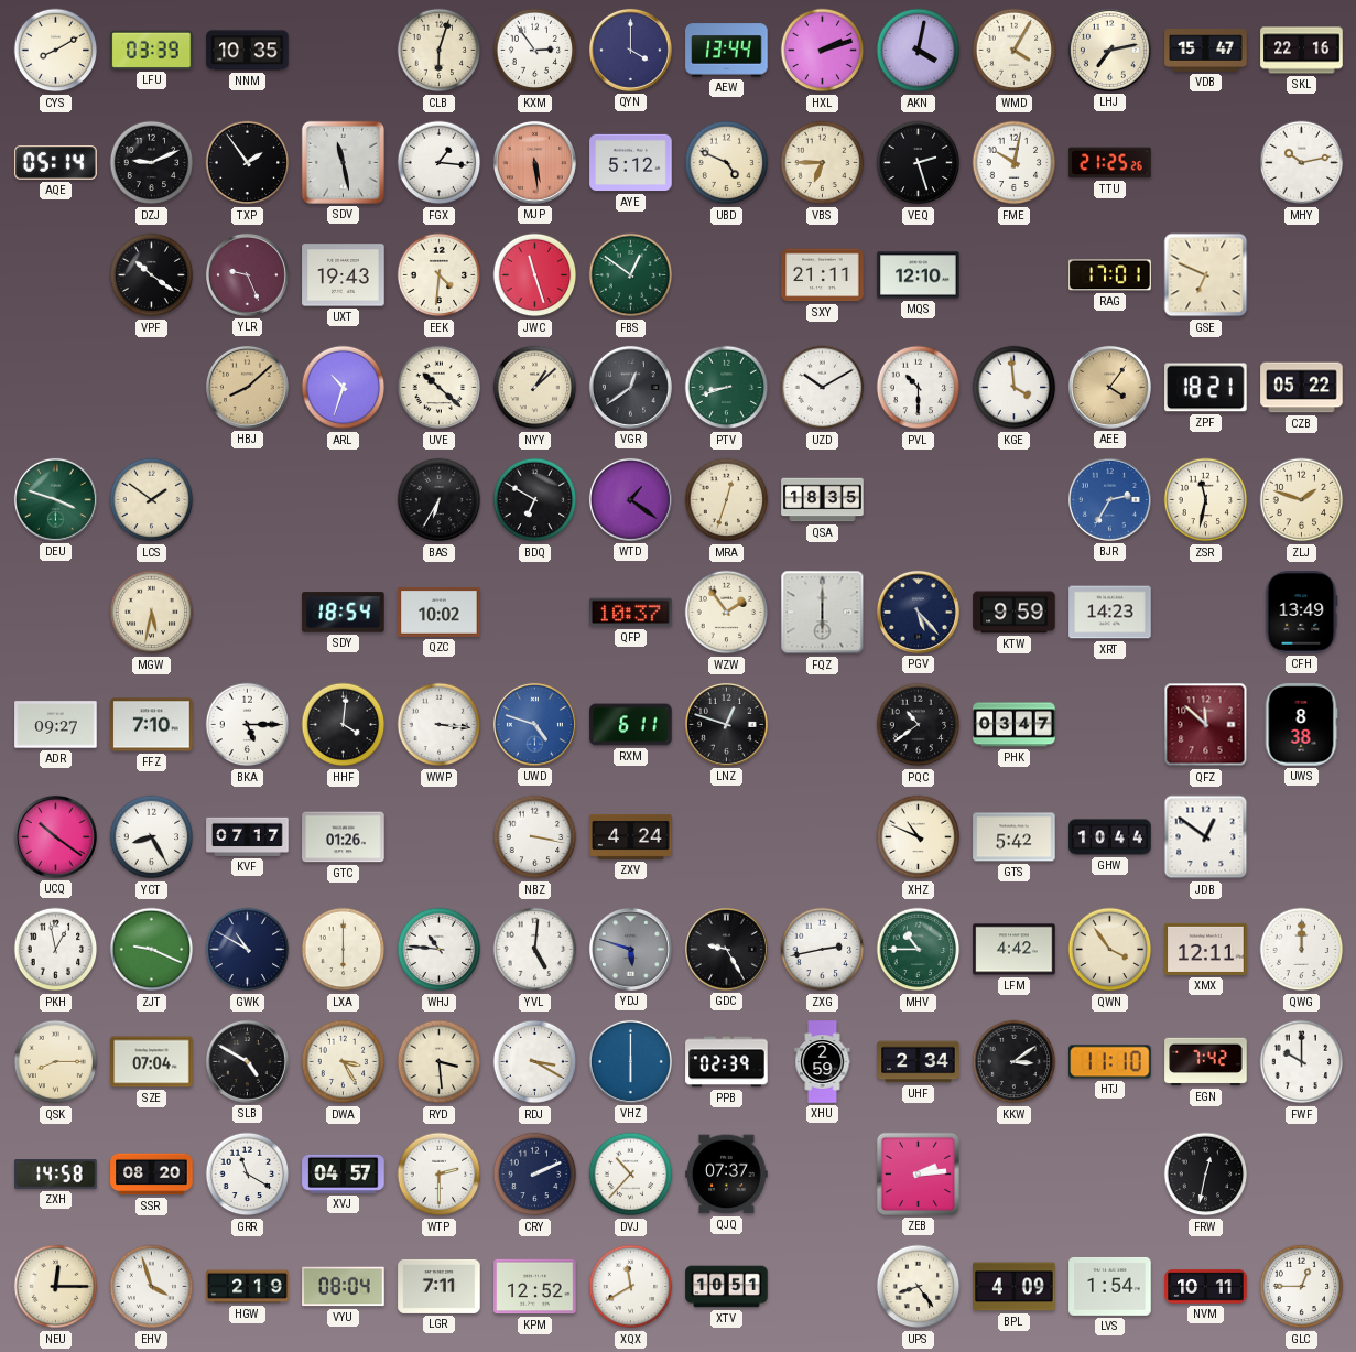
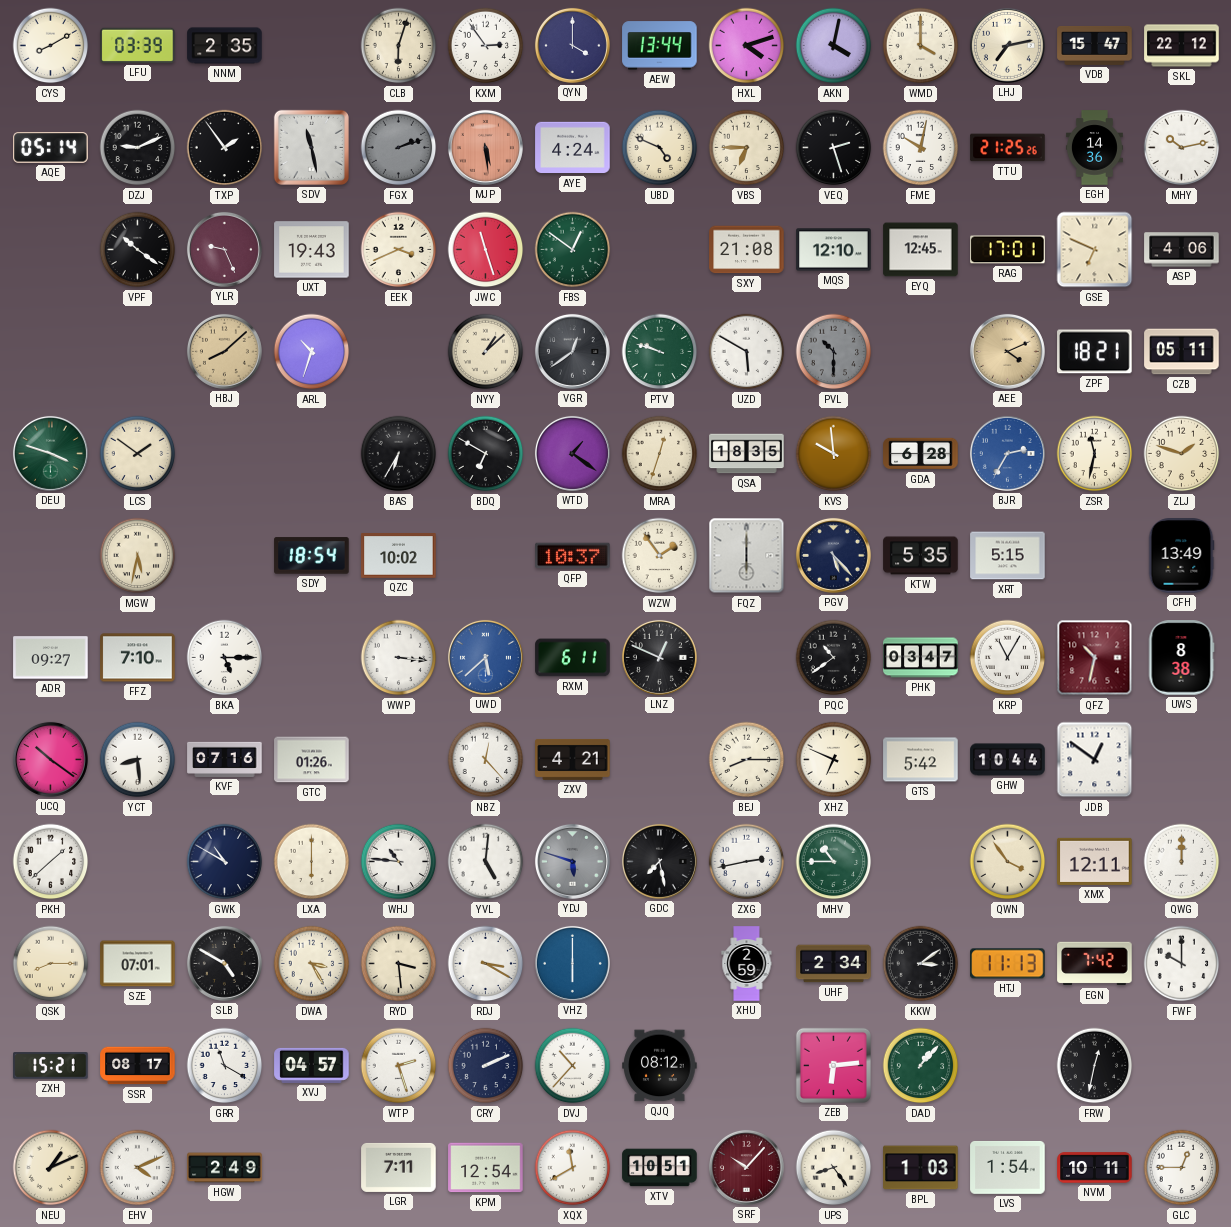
NNM: 10:35 -> 2:35
HXL: 2:12 -> 4:12
WMD: 4:05 -> 4:00
SKL: 22:16 -> 22:12
FGX: 1:16 -> 2:12
FGX dial: white -> grey
AYE: 5:12 -> 4:24
EGH: none -> 14:36
EEK: 4:31 -> 3:41
SXY: 21:11 -> 21:08
EYQ: none -> 12:45
ASP: none -> 4:06
UVE: 10:22 -> none
PTV: 8:42 -> 9:48
UZD: 10:10 -> 5:50
PVL dial: white -> grey
KGE: 3:59 -> none
AEE: 4:06 -> 4:11
CZB: 05:22 -> 05:11
KVS: none -> 9:59
GDA: none -> 6:28
KTW: 9:59 -> 5:35
XRT: 14:23 -> 5:15
HHF: 4:01 -> none
UWD: 4:48 -> 5:38
LNZ: 12:48 -> 12:49
KRP: none -> 11:05
QFZ: 11:52 -> 10:32
YCT: 8:25 -> 8:29
KVF: 07:17 -> 07:16
NBZ: 3:17 -> 12:23
ZXV: 4:24 -> 4:21
BEJ: none -> 8:15
XHZ: 10:49 -> 6:49
PKH: 12:58 -> 1:38
ZJT: 9:19 -> none
GDC: 9:25 -> 7:28
LFM: 4:42 -> none
SZE: 07:04 -> 07:01
PPB: 02:39 -> none
HTJ: 11:10 -> 11:13
ZXH: 14:58 -> 15:21
SSR: 08:20 -> 08:17
WTP: 2:30 -> 2:27
QJQ: 07:37 -> 08:12
ZEB: 2:14 -> 6:14
DAD: none -> 1:07
NEU: 12:15 -> 1:11
EHV: 3:57 -> 4:11
HGW: 2:19 -> 2:49
VYU: 08:04 -> none
KPM: 12:52 -> 12:54
SRF: none -> 10:07
BPL: 4:09 -> 1:03
